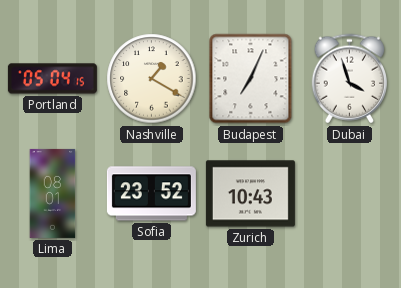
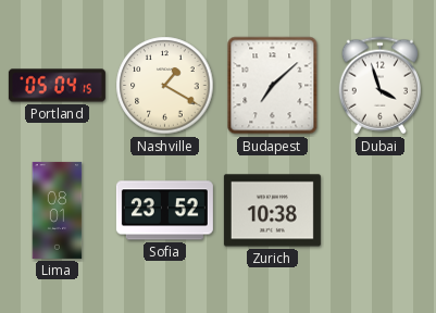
Budapest: 7:04 -> 7:08
Zurich: 10:43 -> 10:38
